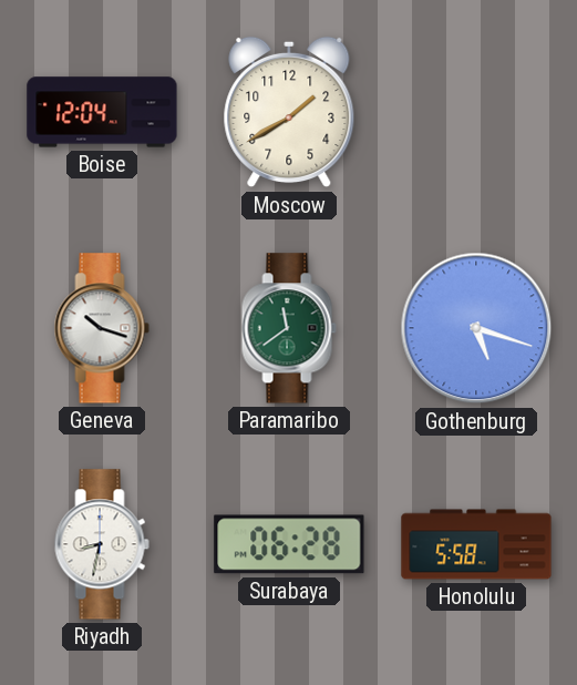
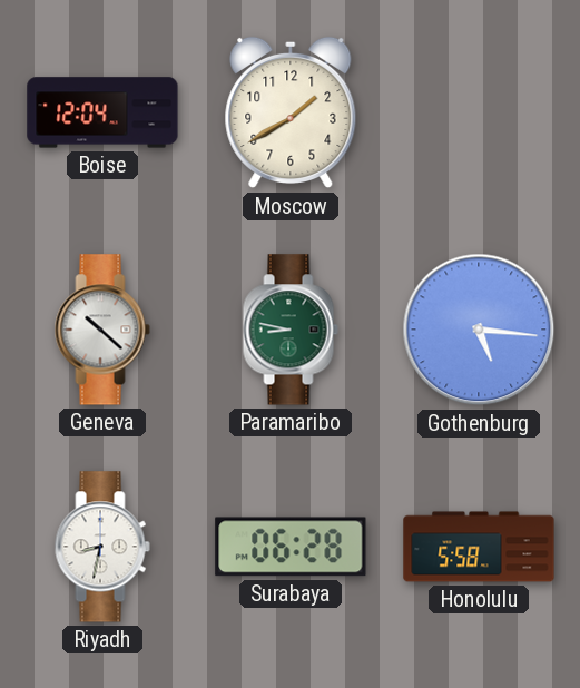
Geneva: 10:18 -> 10:22
Paramaribo: 11:39 -> 8:47
Gothenburg: 5:18 -> 5:16
